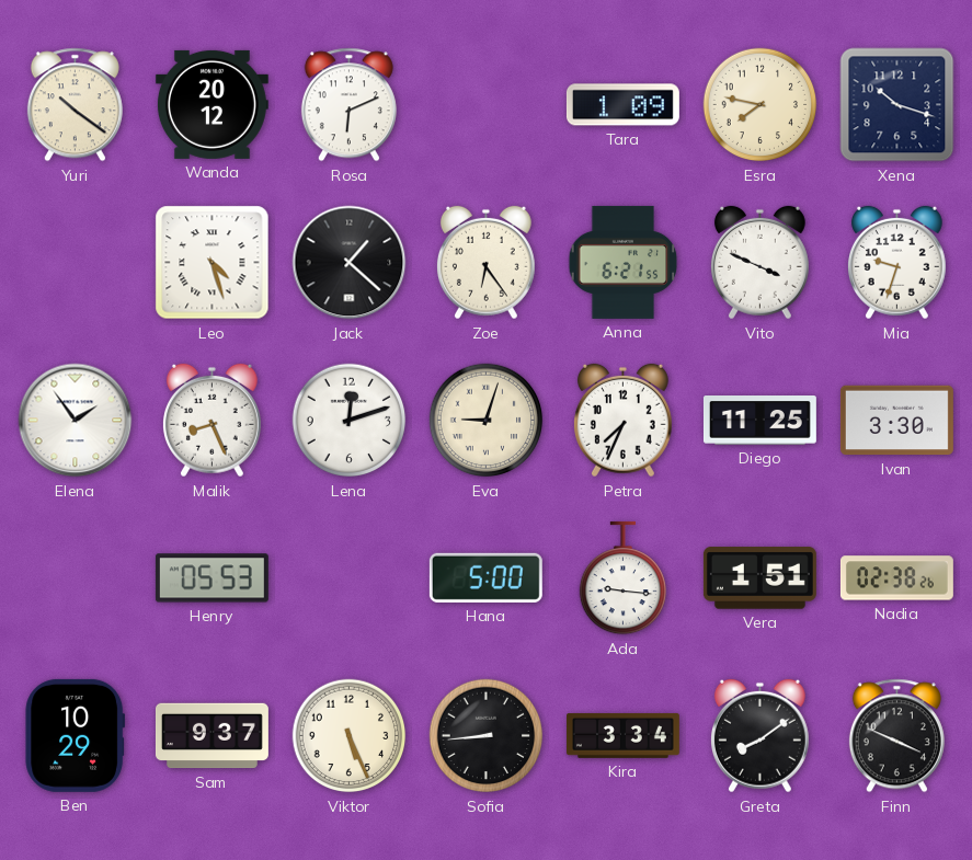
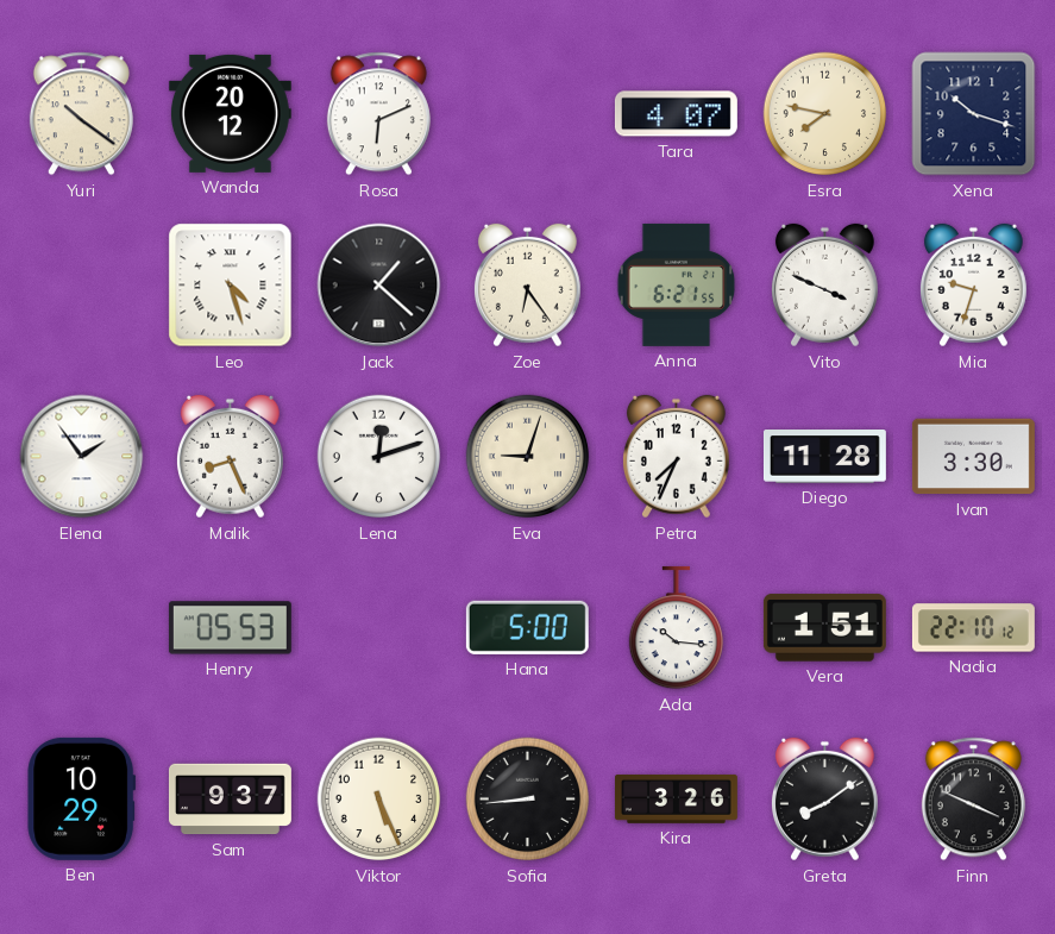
Tara: 1:09 -> 4:07
Diego: 11:25 -> 11:28
Ada: 9:16 -> 10:16
Nadia: 02:38 -> 22:10
Kira: 3:34 -> 3:26
